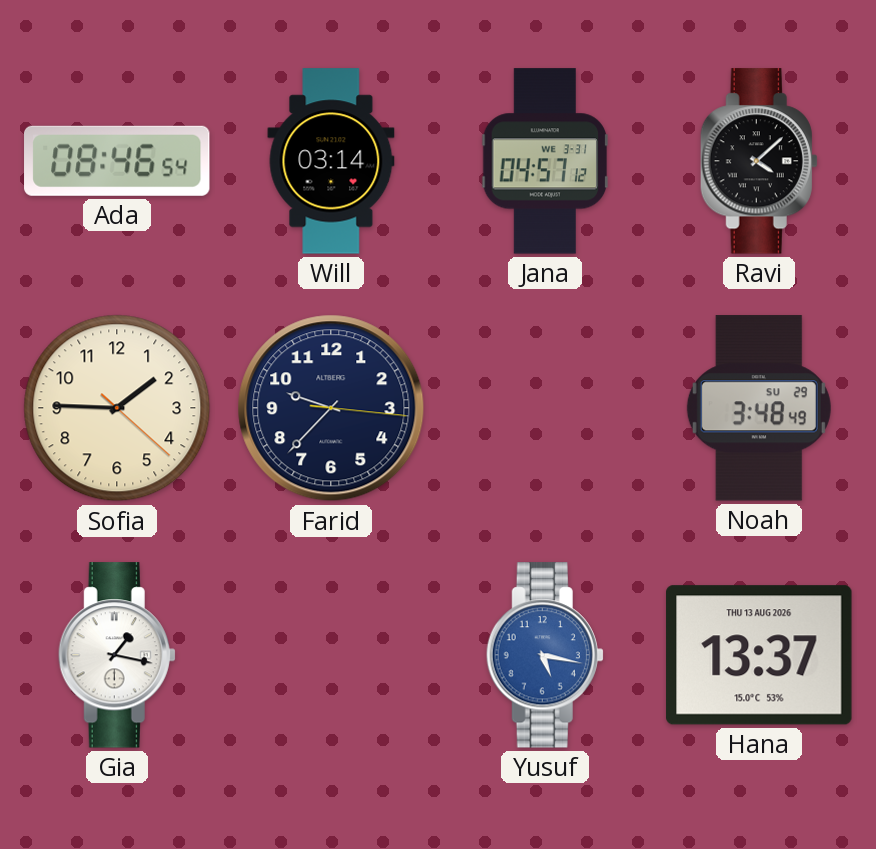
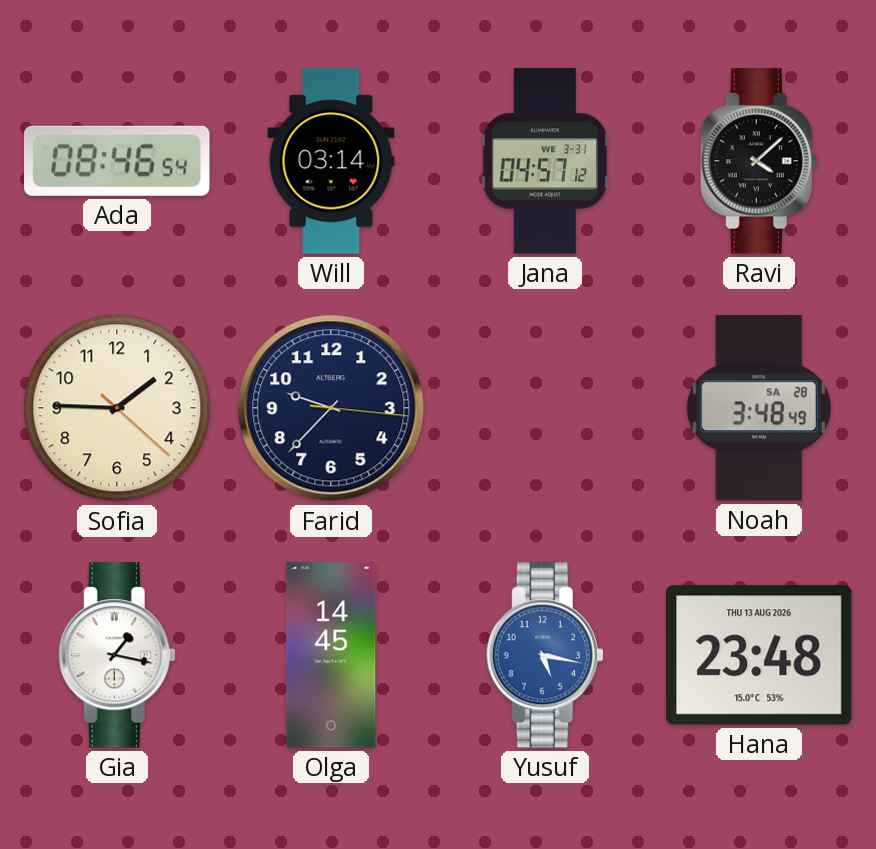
Noah date: SU 29 -> SA 28
Olga: none -> 14:45
Hana: 13:37 -> 23:48
